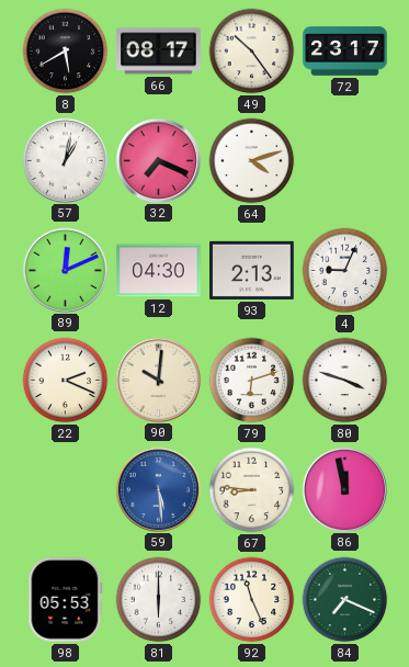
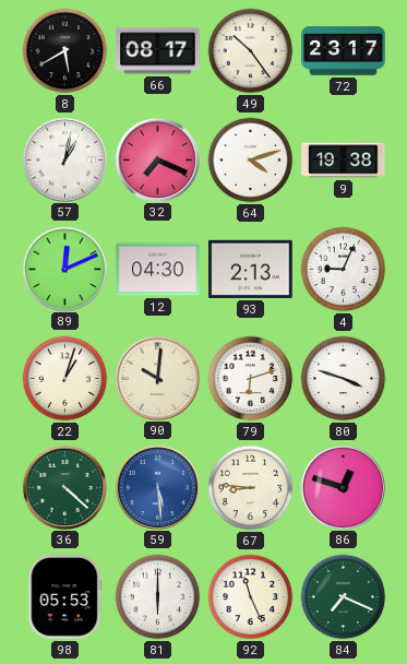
9: none -> 19:38
22: 2:19 -> 1:03
36: none -> 4:22
86: 11:58 -> 12:48
